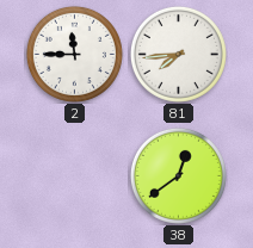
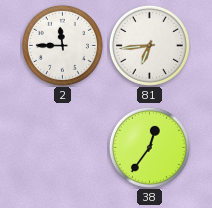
81: 7:44 -> 6:44
38: 12:39 -> 12:36
